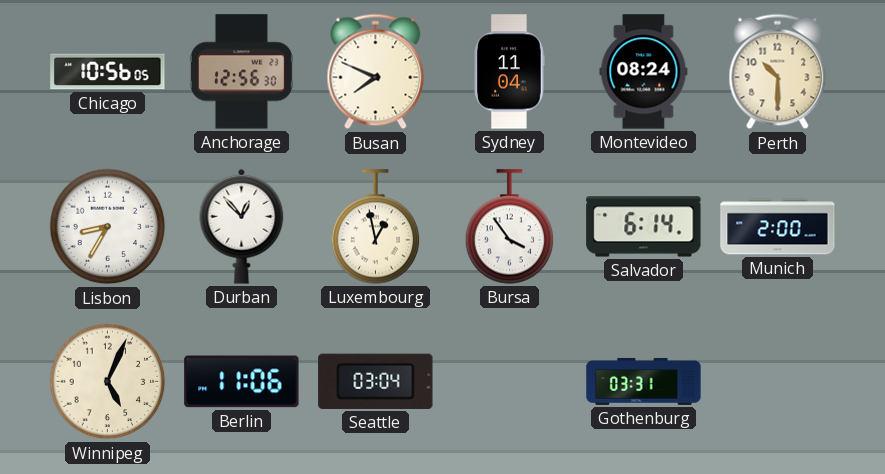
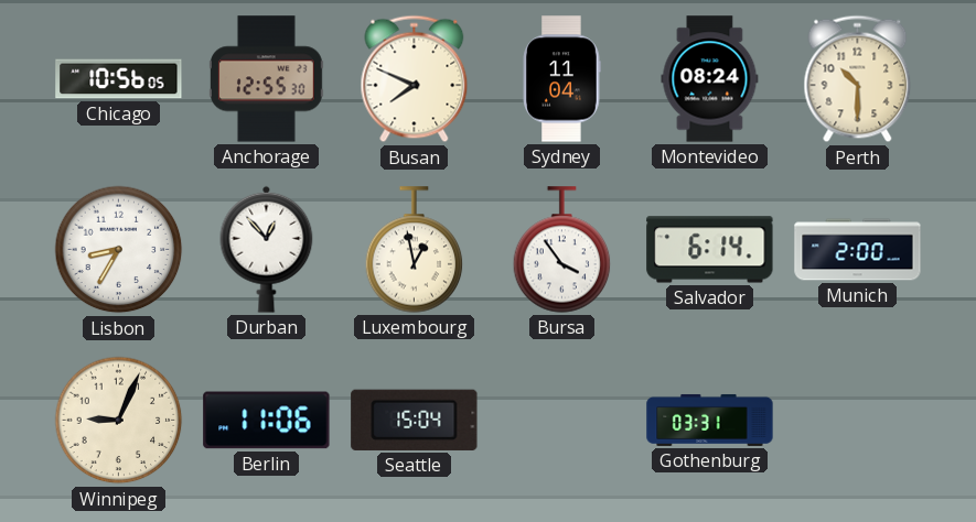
Anchorage: 12:56 -> 12:55
Winnipeg: 5:04 -> 9:04
Seattle: 03:04 -> 15:04
